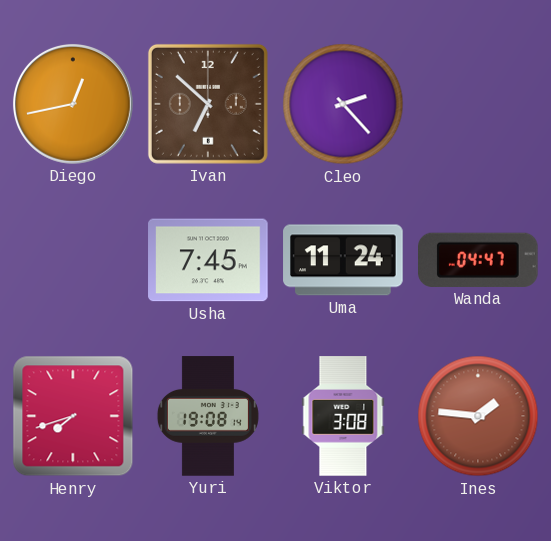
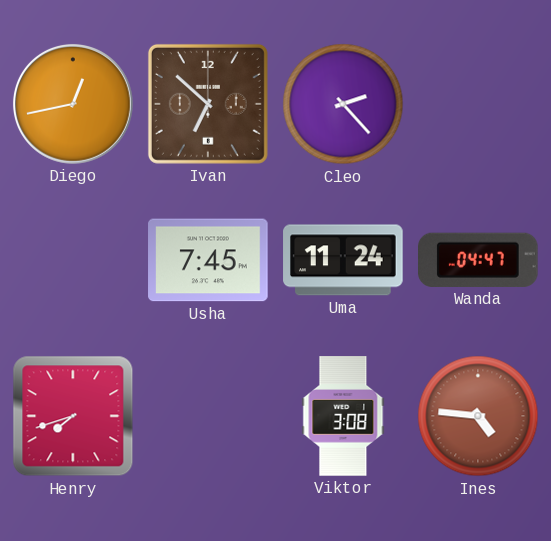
Yuri: 19:08 -> none
Ines: 1:46 -> 4:46
